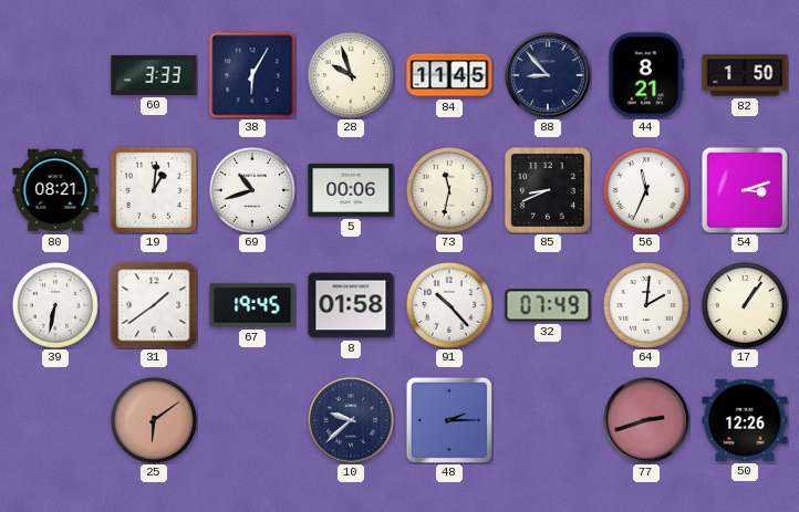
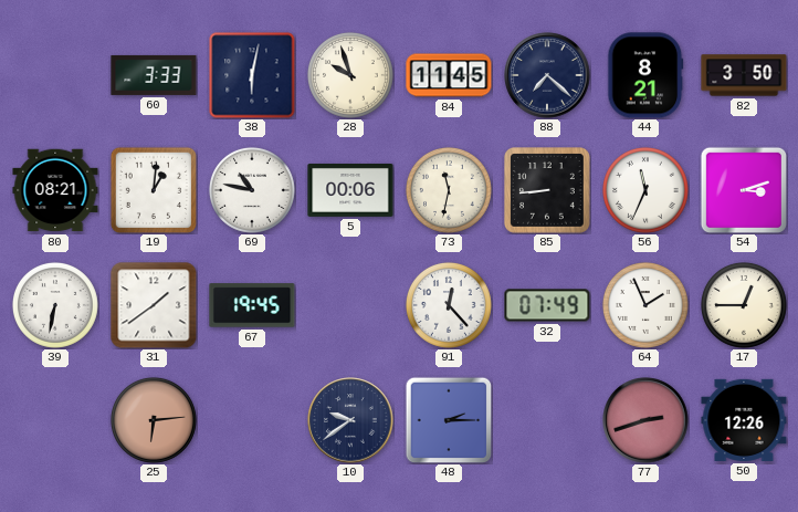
38: 6:05 -> 6:02
88: 8:53 -> 7:22
82: 1:50 -> 3:50
69: 10:42 -> 10:47
85: 8:41 -> 8:44
8: 01:58 -> none
91: 10:23 -> 12:23
64: 2:01 -> 1:56
17: 1:06 -> 12:45
25: 6:09 -> 6:14
10: 9:38 -> 9:39
